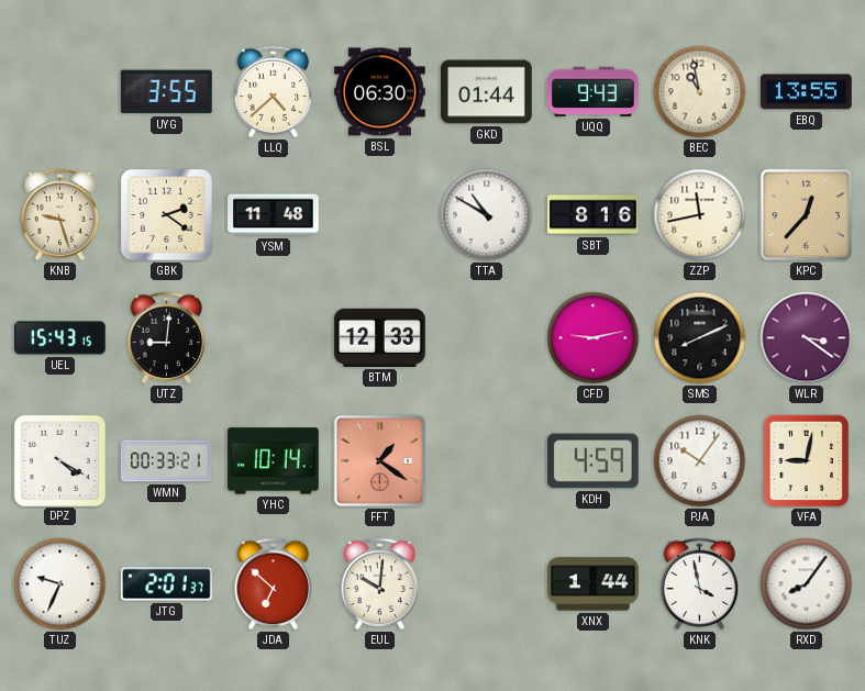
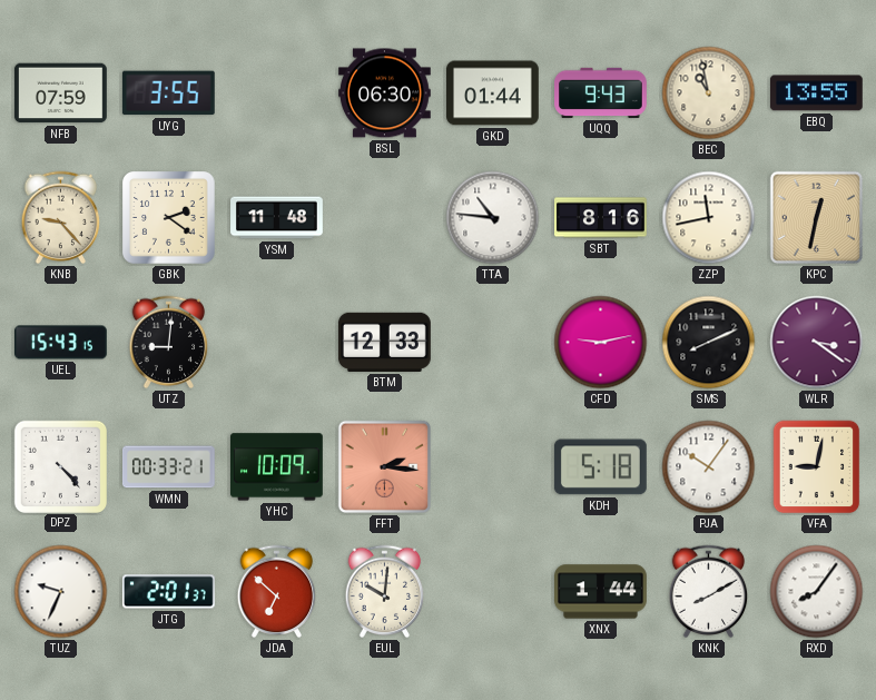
NFB: none -> 07:59
LLQ: 4:38 -> none
KNB: 9:27 -> 9:23
TTA: 10:50 -> 10:46
KPC: 12:37 -> 12:32
DPZ: 4:20 -> 4:23
YHC: 10:14 -> 10:09
FFT: 1:21 -> 2:16
KDH: 4:59 -> 5:18
KNK: 3:58 -> 8:10
